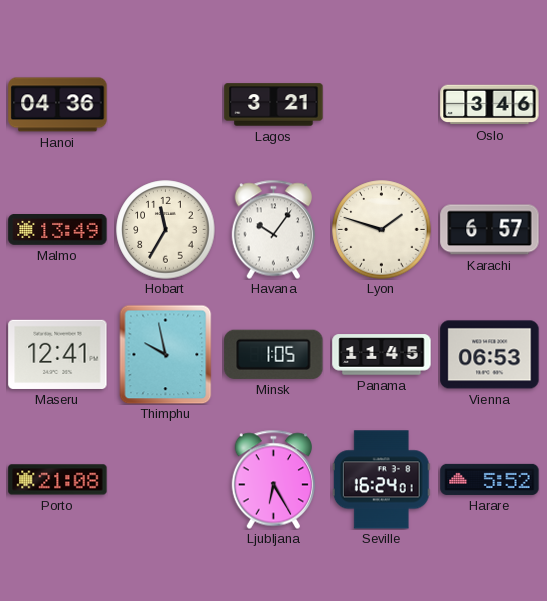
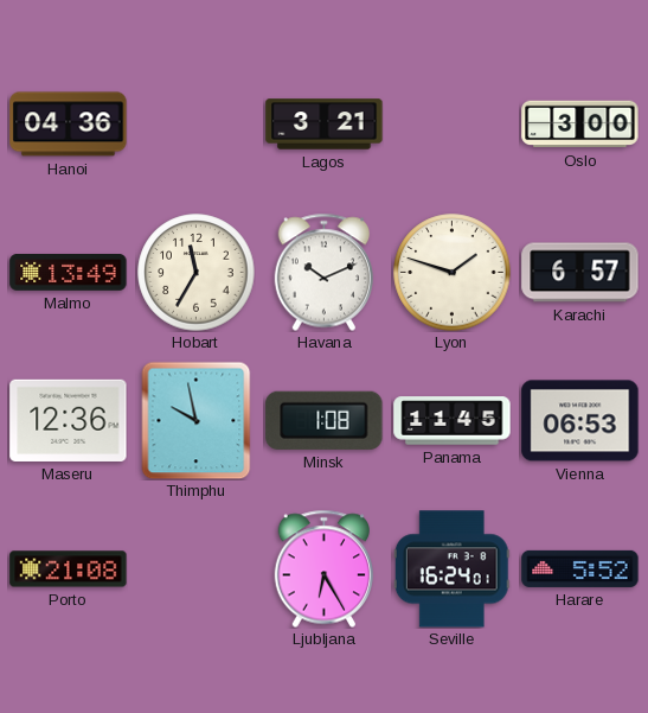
Oslo: 3:46 -> 3:00
Havana: 10:06 -> 10:11
Maseru: 12:41 -> 12:36
Minsk: 1:05 -> 1:08
